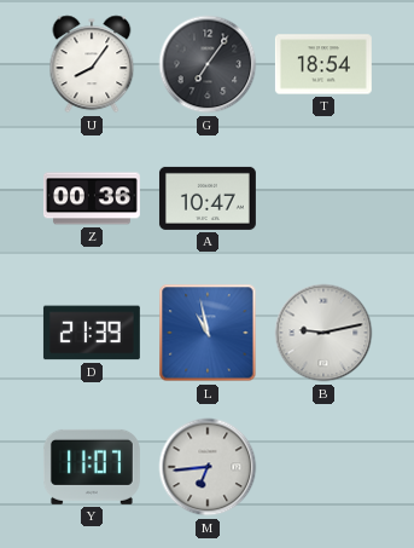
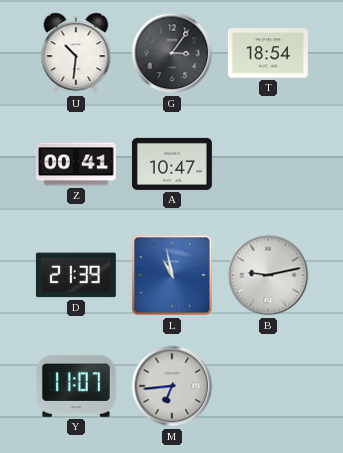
U: 8:06 -> 10:31
G: 7:06 -> 3:06
Z: 00:36 -> 00:41
